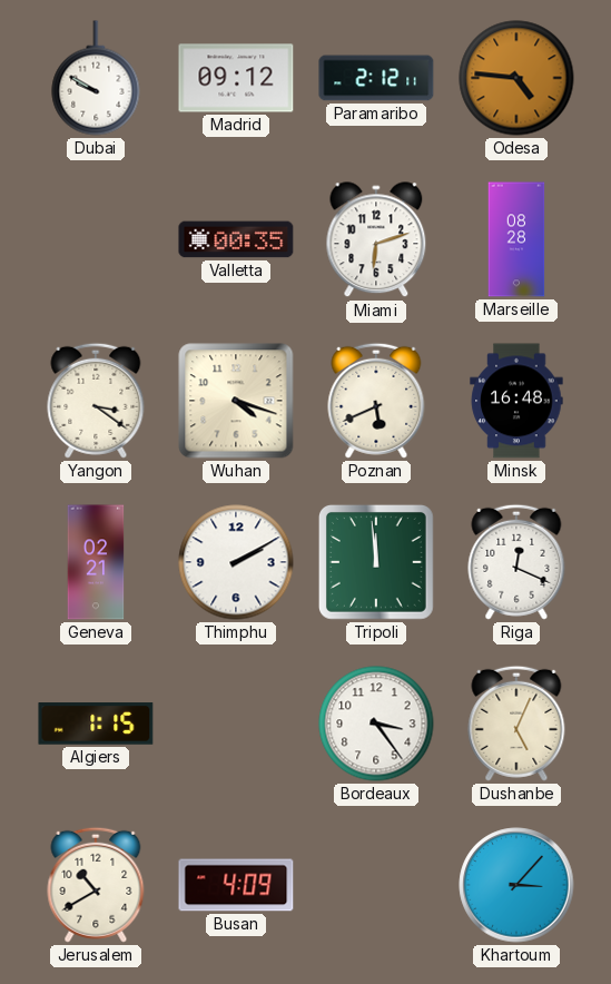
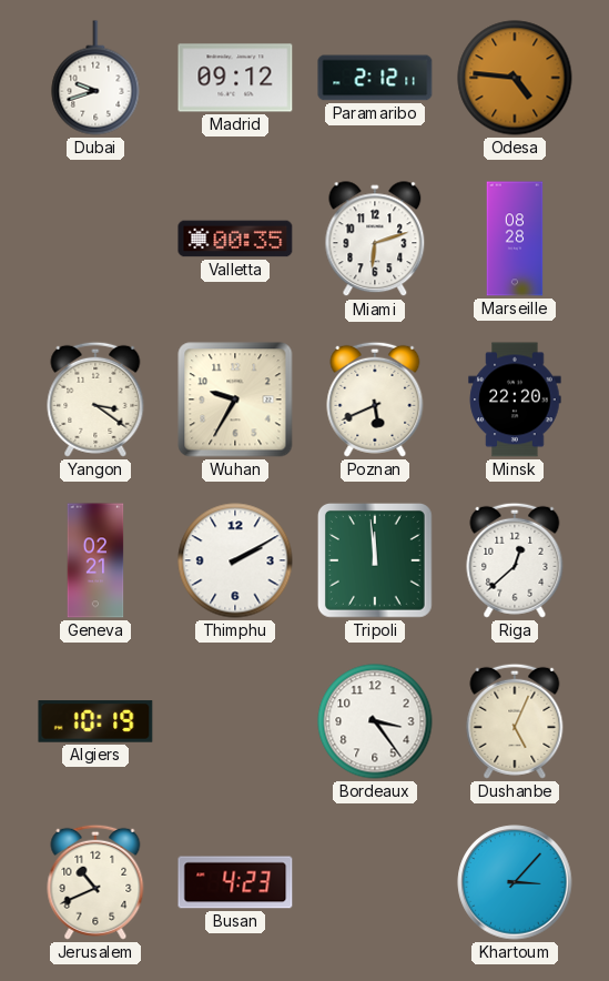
Dubai: 9:50 -> 9:42
Wuhan: 4:18 -> 9:35
Minsk: 16:48 -> 22:20
Riga: 12:19 -> 12:38
Algiers: 1:15 -> 10:19
Jerusalem: 10:40 -> 10:41
Busan: 4:09 -> 4:23
